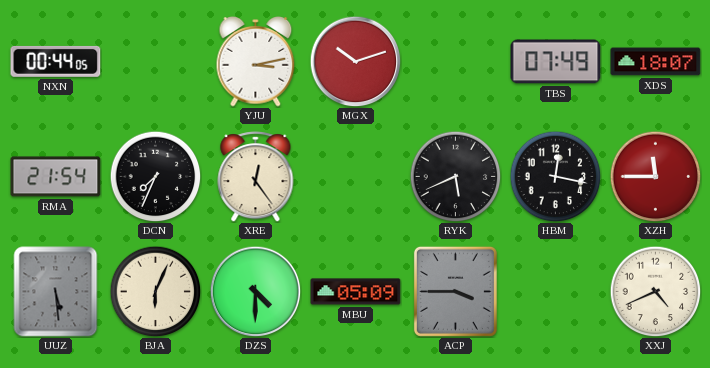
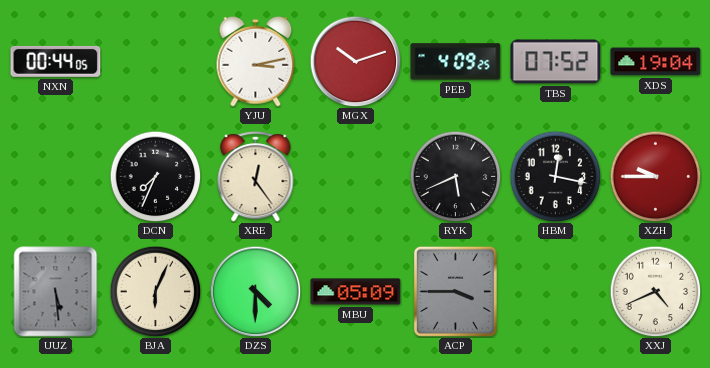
PEB: none -> 4:09
TBS: 07:49 -> 07:52
XDS: 18:07 -> 19:04
RMA: 21:54 -> none
XZH: 11:45 -> 9:45
